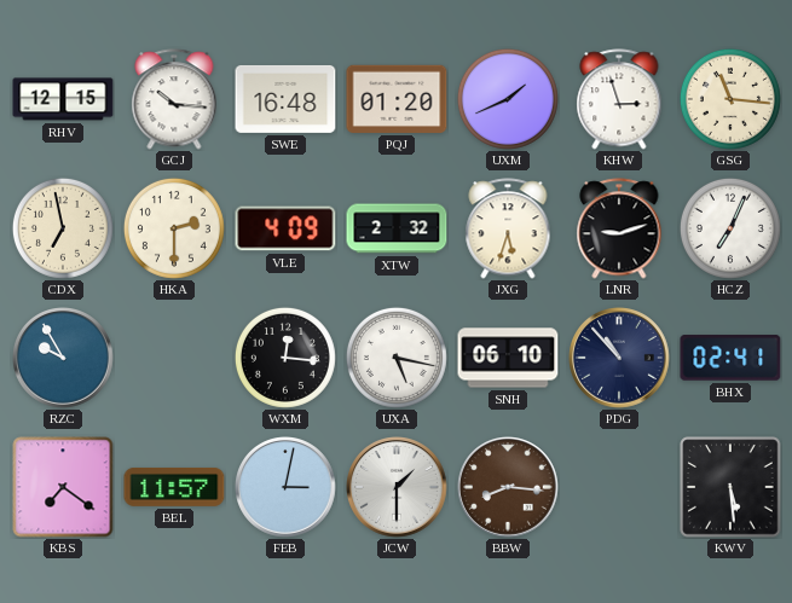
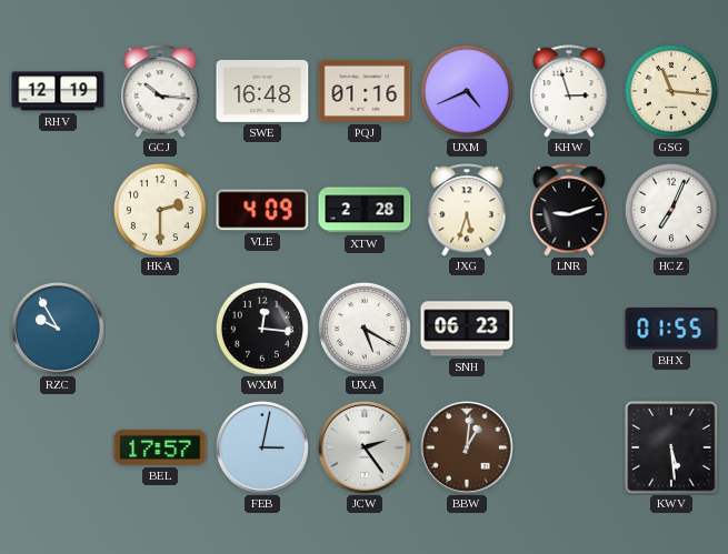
RHV: 12:15 -> 12:19
PQJ: 01:20 -> 01:16
UXM: 1:41 -> 4:41
CDX: 6:58 -> none
XTW: 2:32 -> 2:28
UXA: 5:17 -> 5:20
SNH: 06:10 -> 06:23
PDG: 10:53 -> none
BHX: 02:41 -> 01:55
KBS: 7:21 -> none
BEL: 11:57 -> 17:57
JCW: 1:30 -> 2:24
BBW: 8:16 -> 1:01
